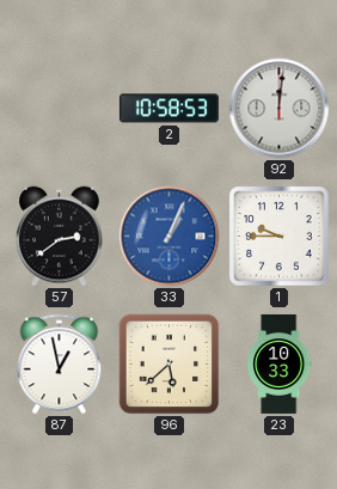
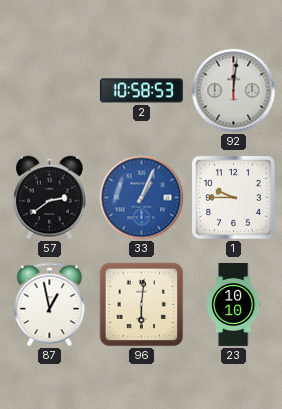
96: 5:38 -> 6:01
23: 10:33 -> 10:10
